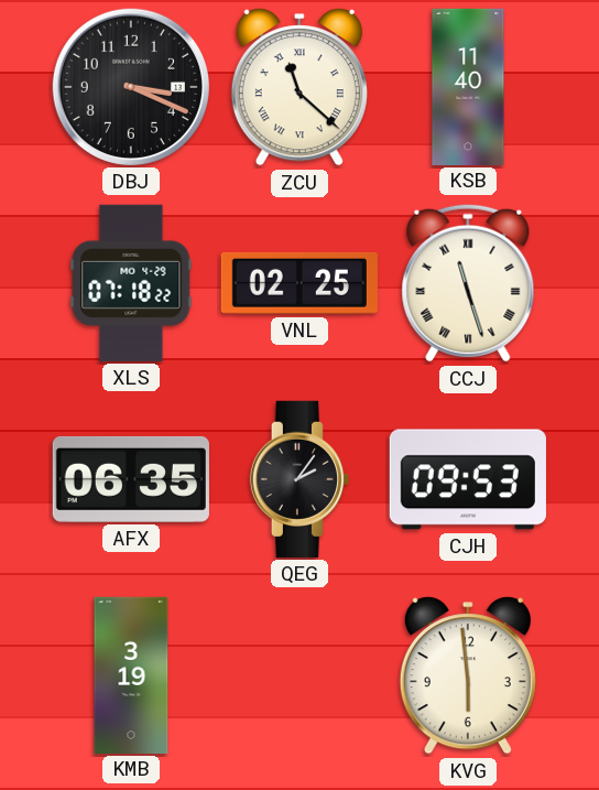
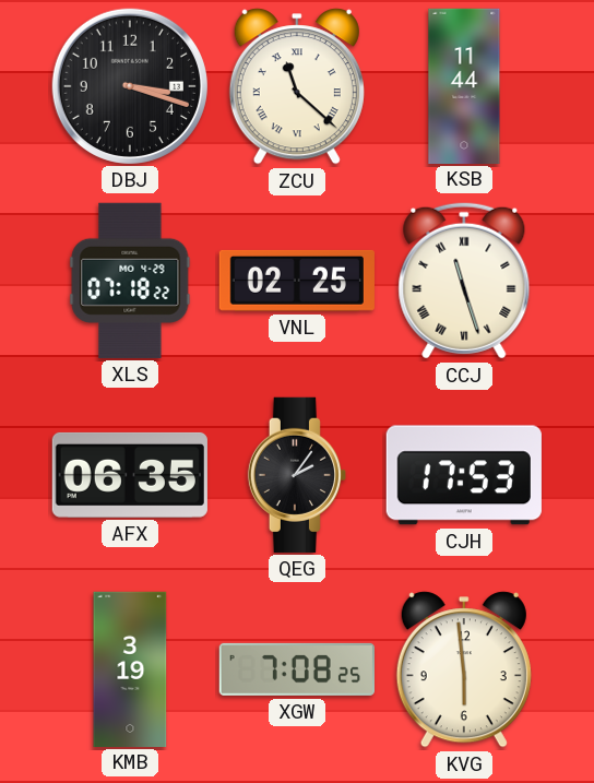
DBJ: 3:19 -> 3:18
KSB: 11:40 -> 11:44
CJH: 09:53 -> 17:53
XGW: none -> 7:08
